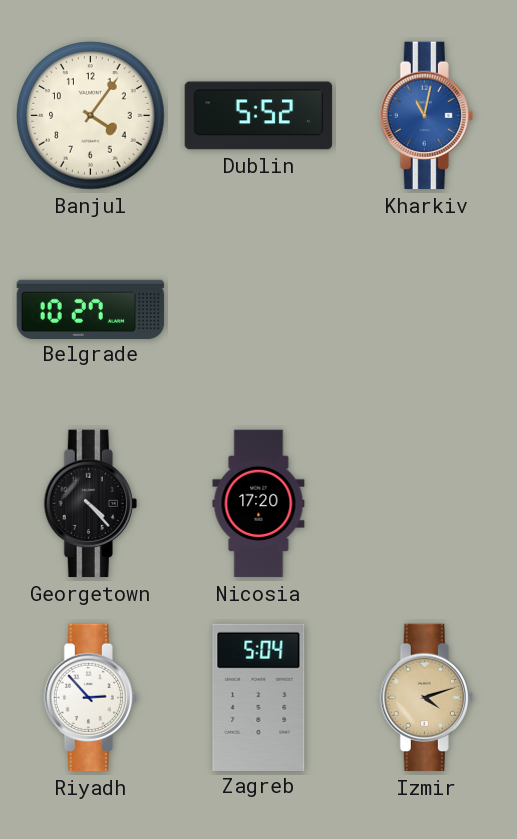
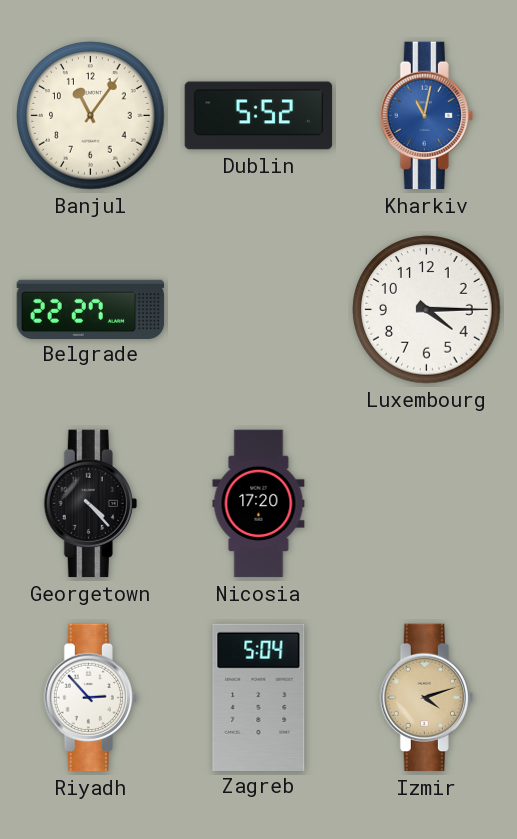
Banjul: 4:06 -> 11:06
Belgrade: 10:27 -> 22:27
Luxembourg: none -> 4:15
